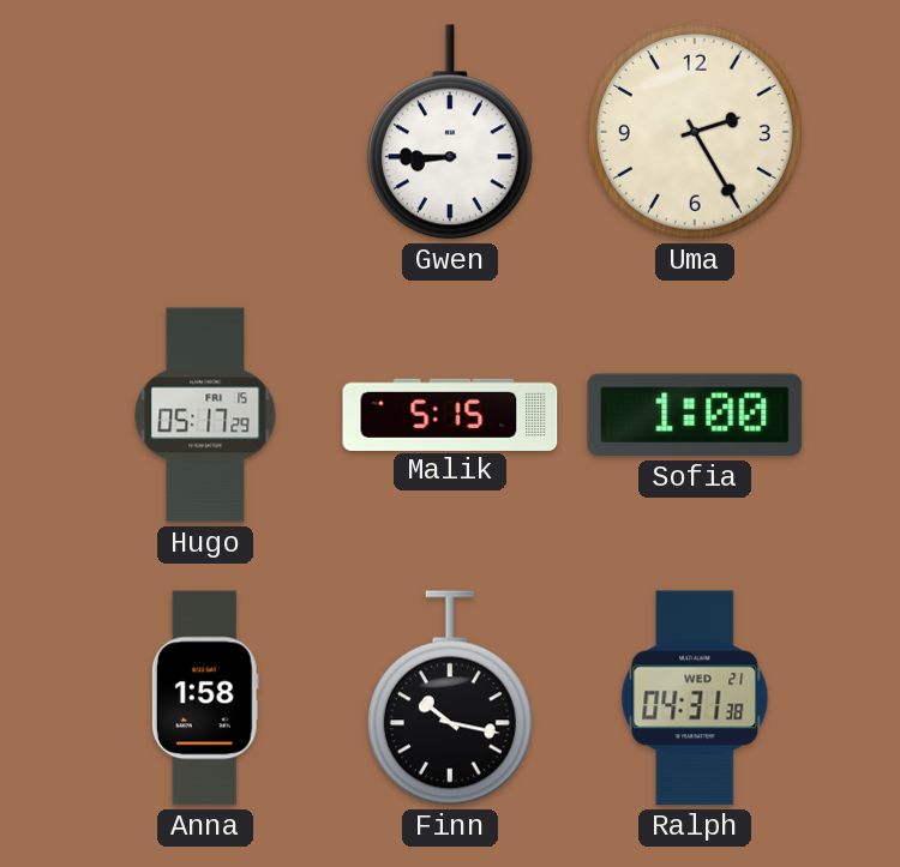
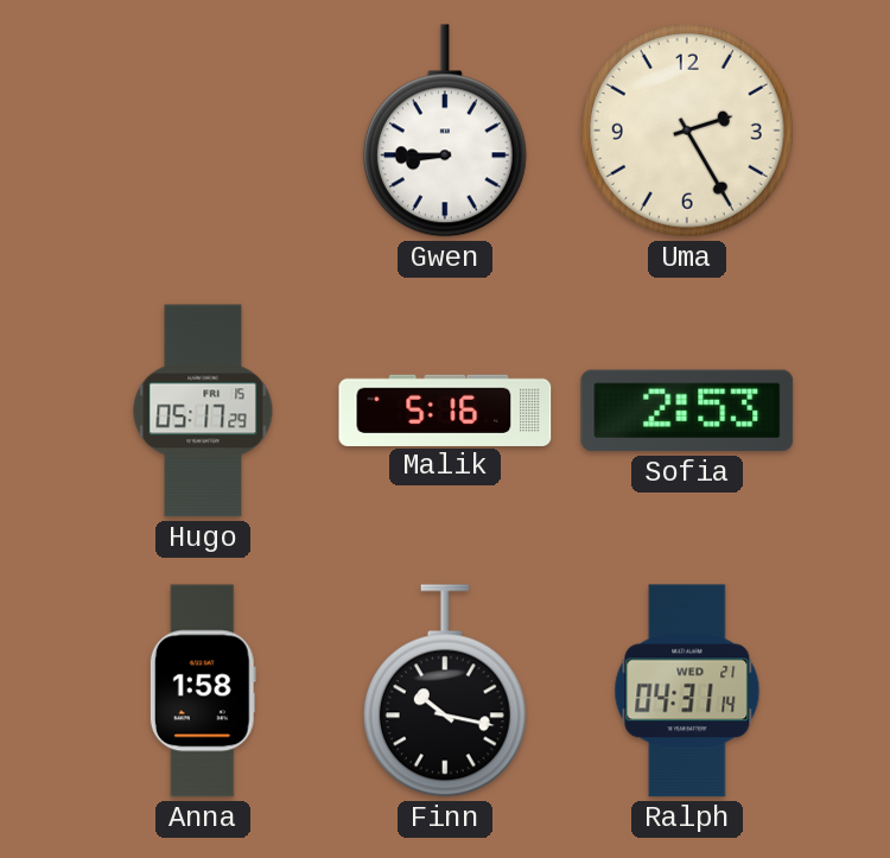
Malik: 5:15 -> 5:16
Sofia: 1:00 -> 2:53
Ralph: 04:31:38 -> 04:31:14
